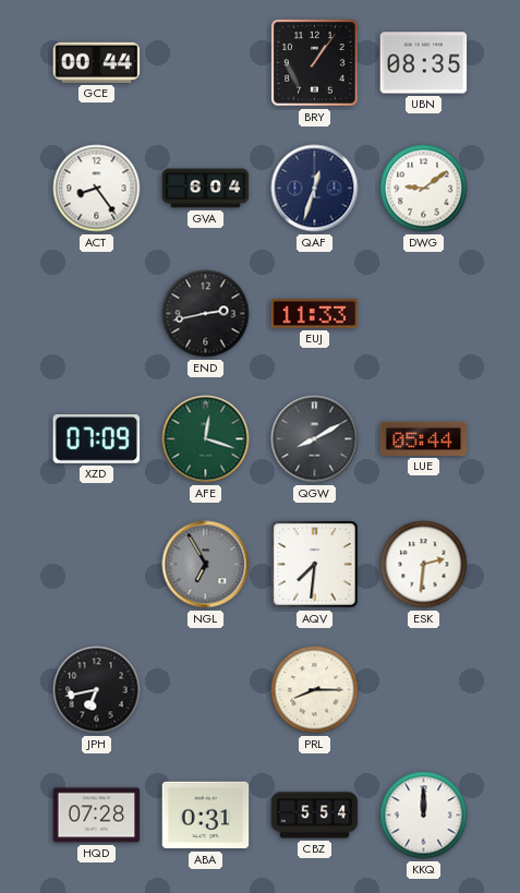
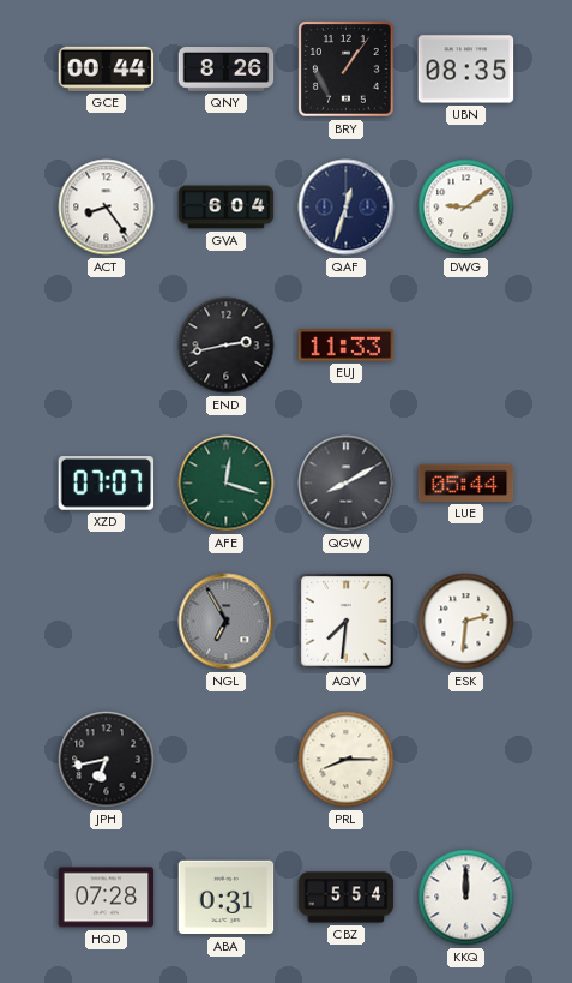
QNY: none -> 8:26
XZD: 07:09 -> 07:07
